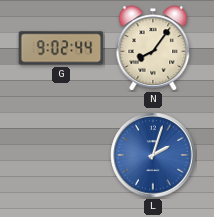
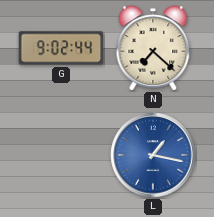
N: 8:06 -> 7:22
L: 2:03 -> 1:17
